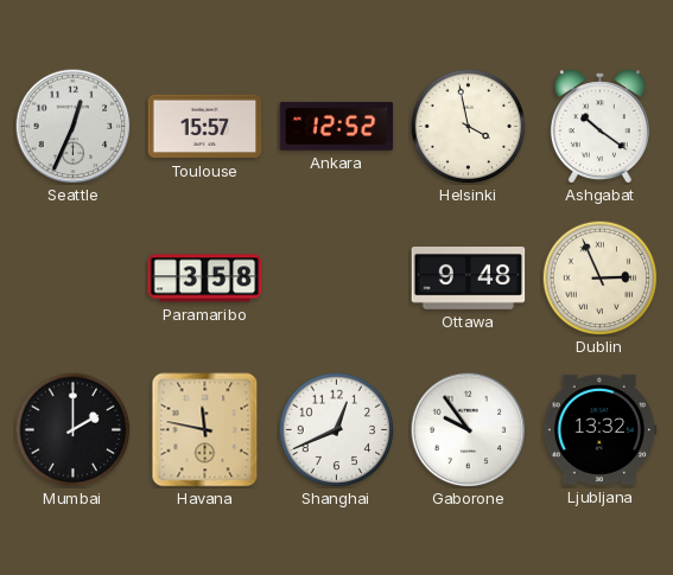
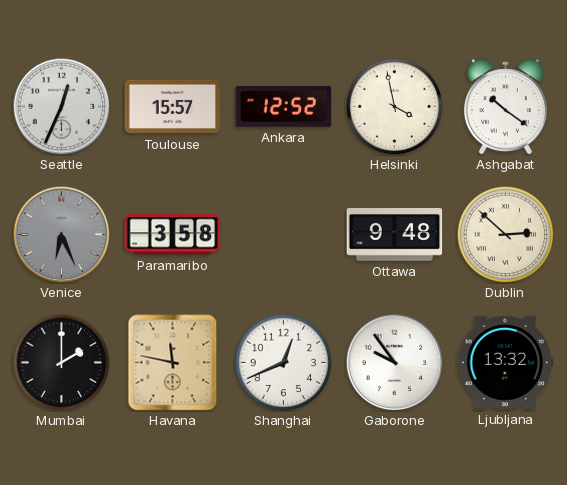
Venice: none -> 6:26
Dublin: 2:56 -> 2:52
